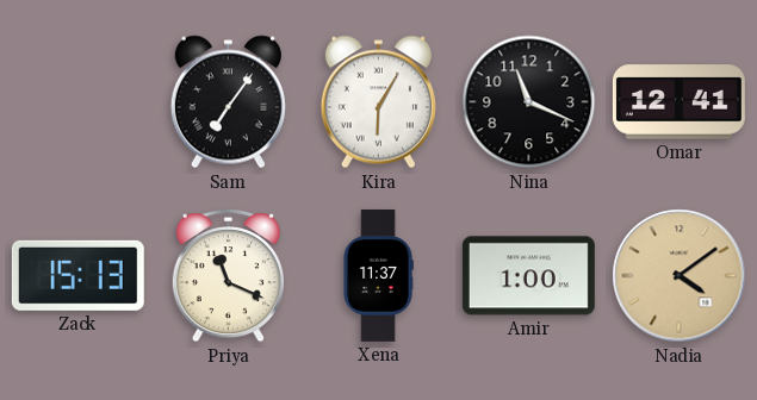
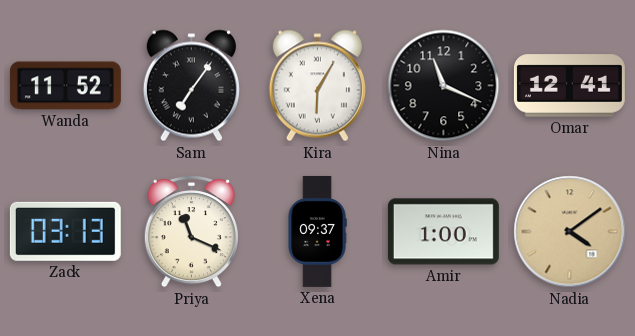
Wanda: none -> 11:52
Zack: 15:13 -> 03:13
Xena: 11:37 -> 09:37
